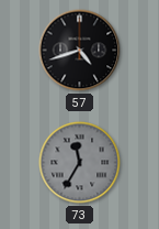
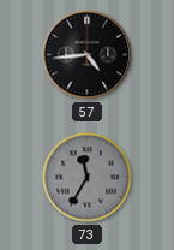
57: 4:42 -> 4:44
